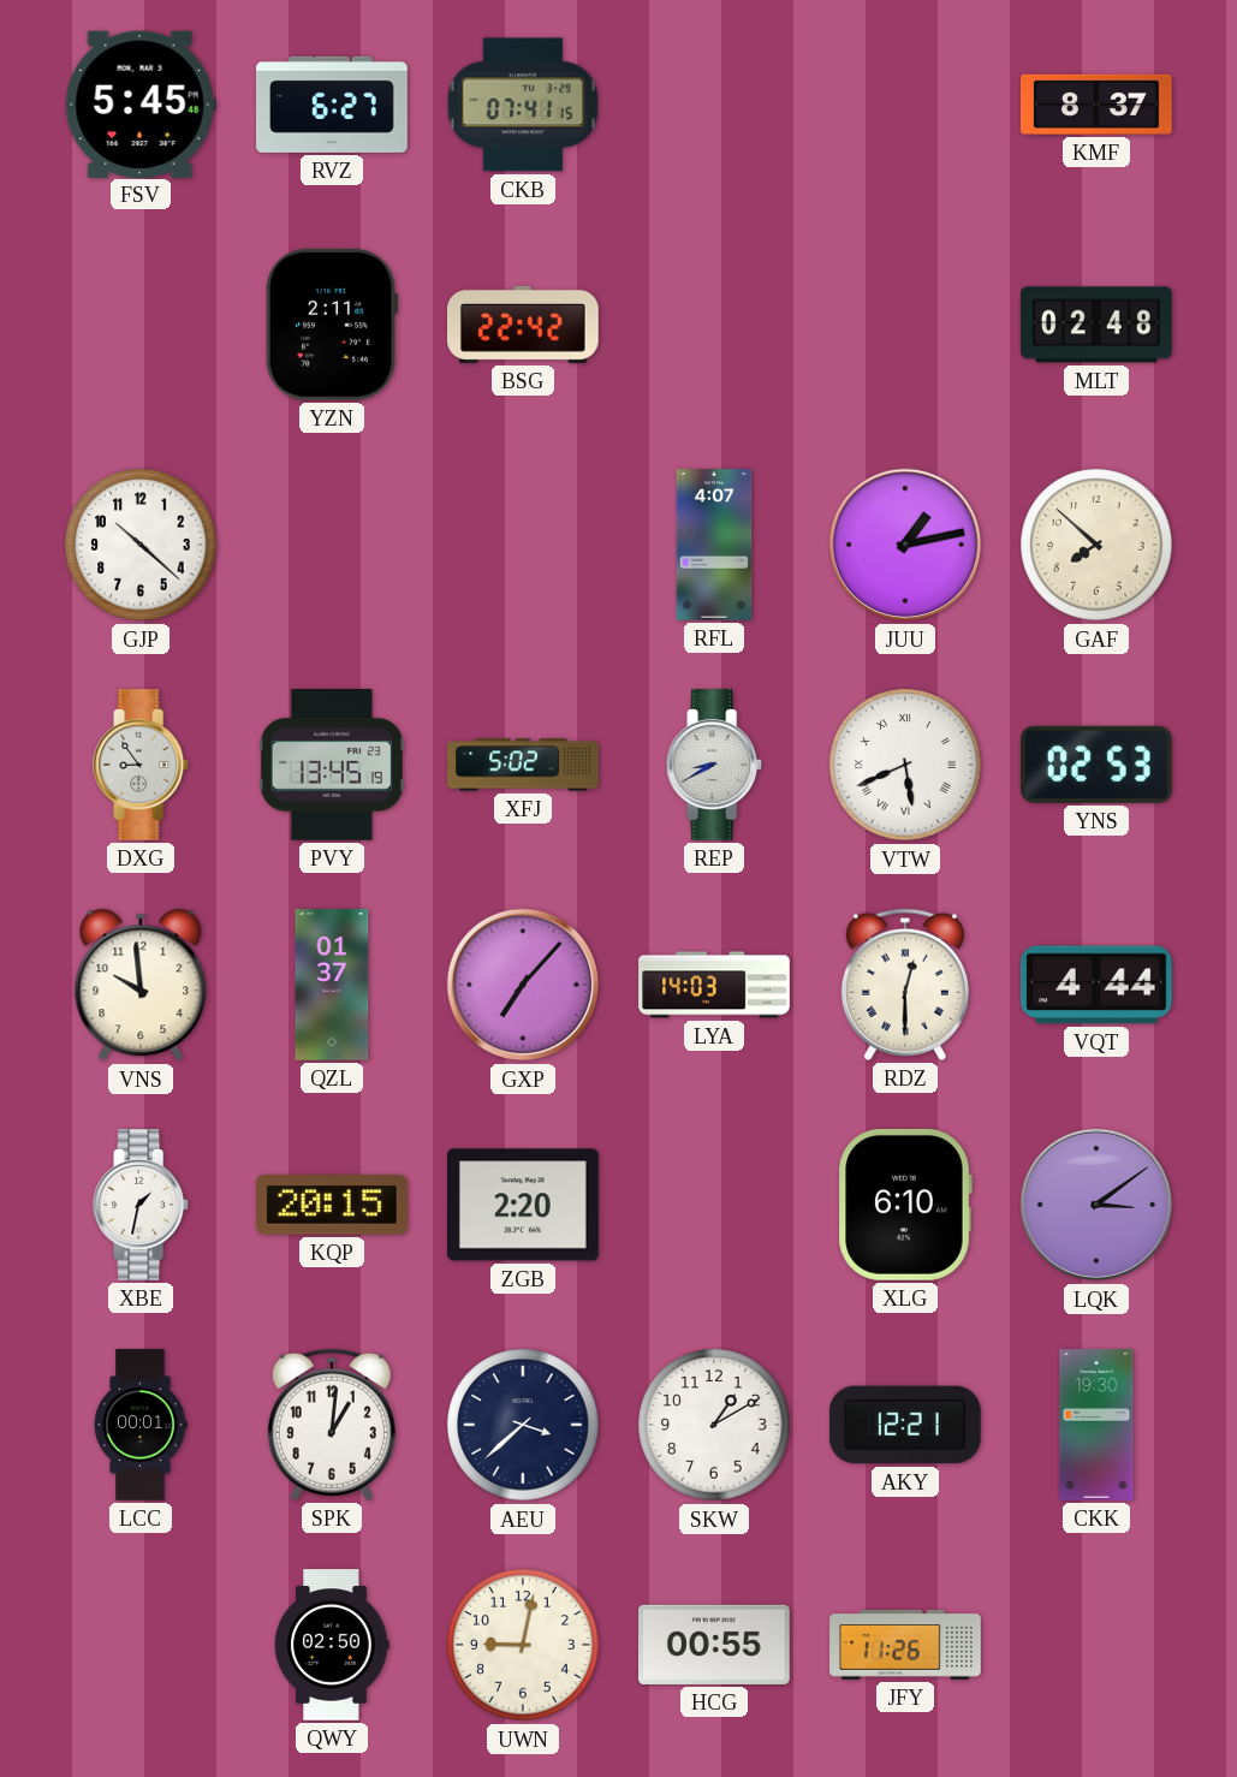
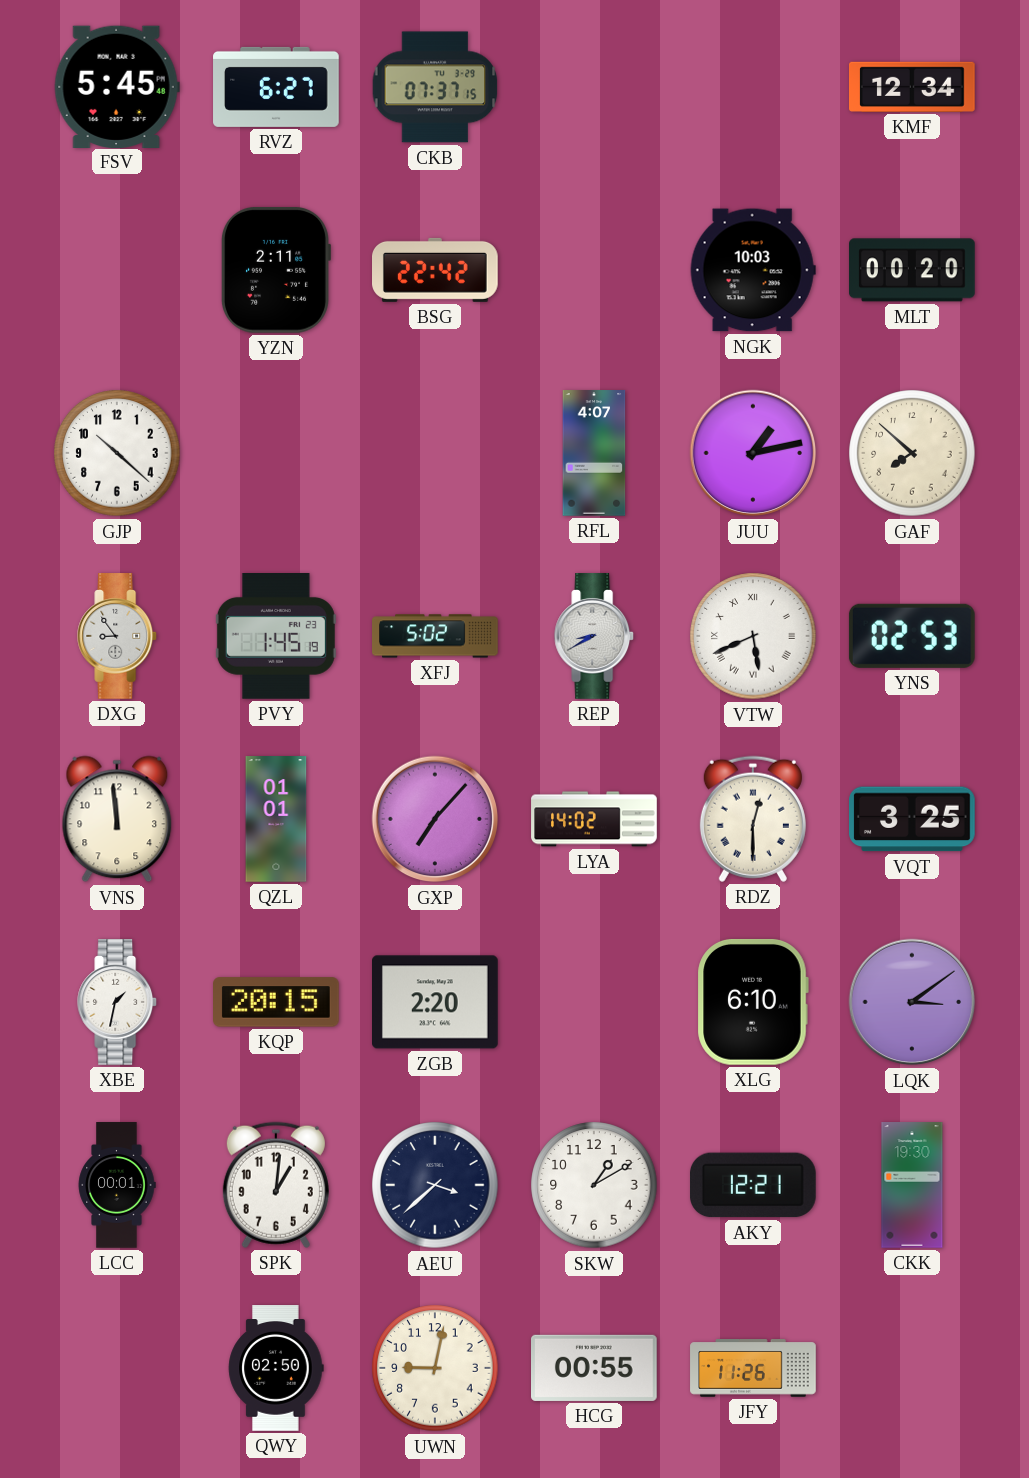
CKB: 07:41 -> 07:37
KMF: 8:37 -> 12:34
NGK: none -> 10:03
MLT: 02:48 -> 00:20
PVY: 13:45 -> 1:45
VNS: 9:59 -> 11:59
QZL: 01:37 -> 01:01
LYA: 14:03 -> 14:02
VQT: 4:44 -> 3:25
